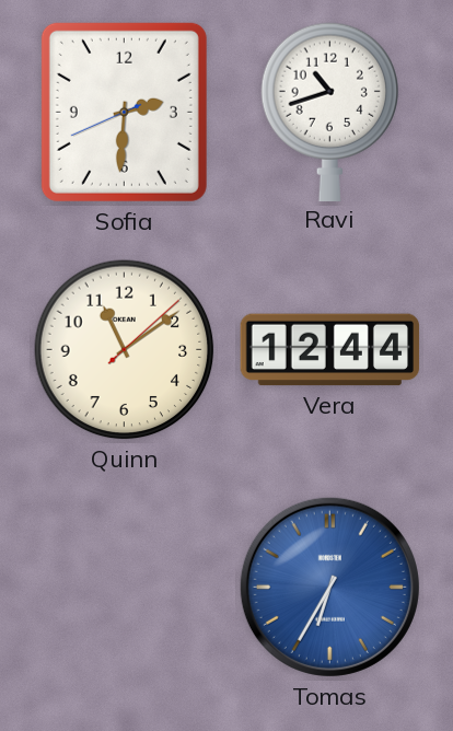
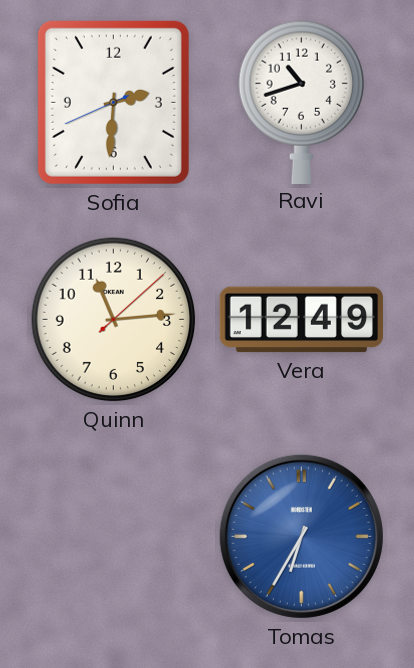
Quinn: 11:09 -> 11:14
Vera: 12:44 -> 12:49
